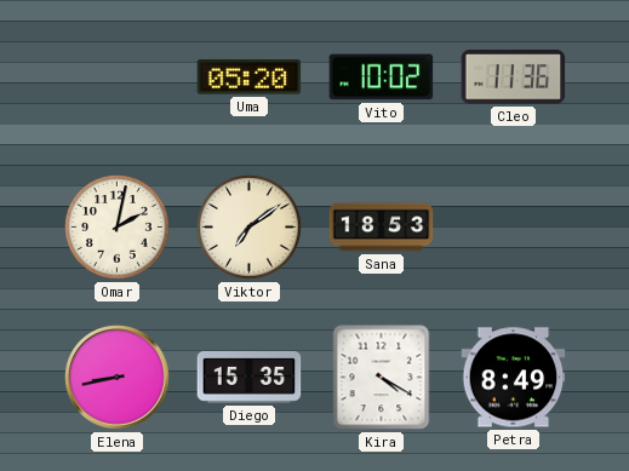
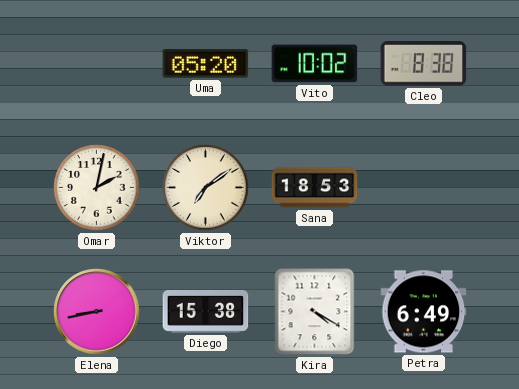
Cleo: 11:36 -> 8:38
Diego: 15:35 -> 15:38
Petra: 8:49 -> 6:49
